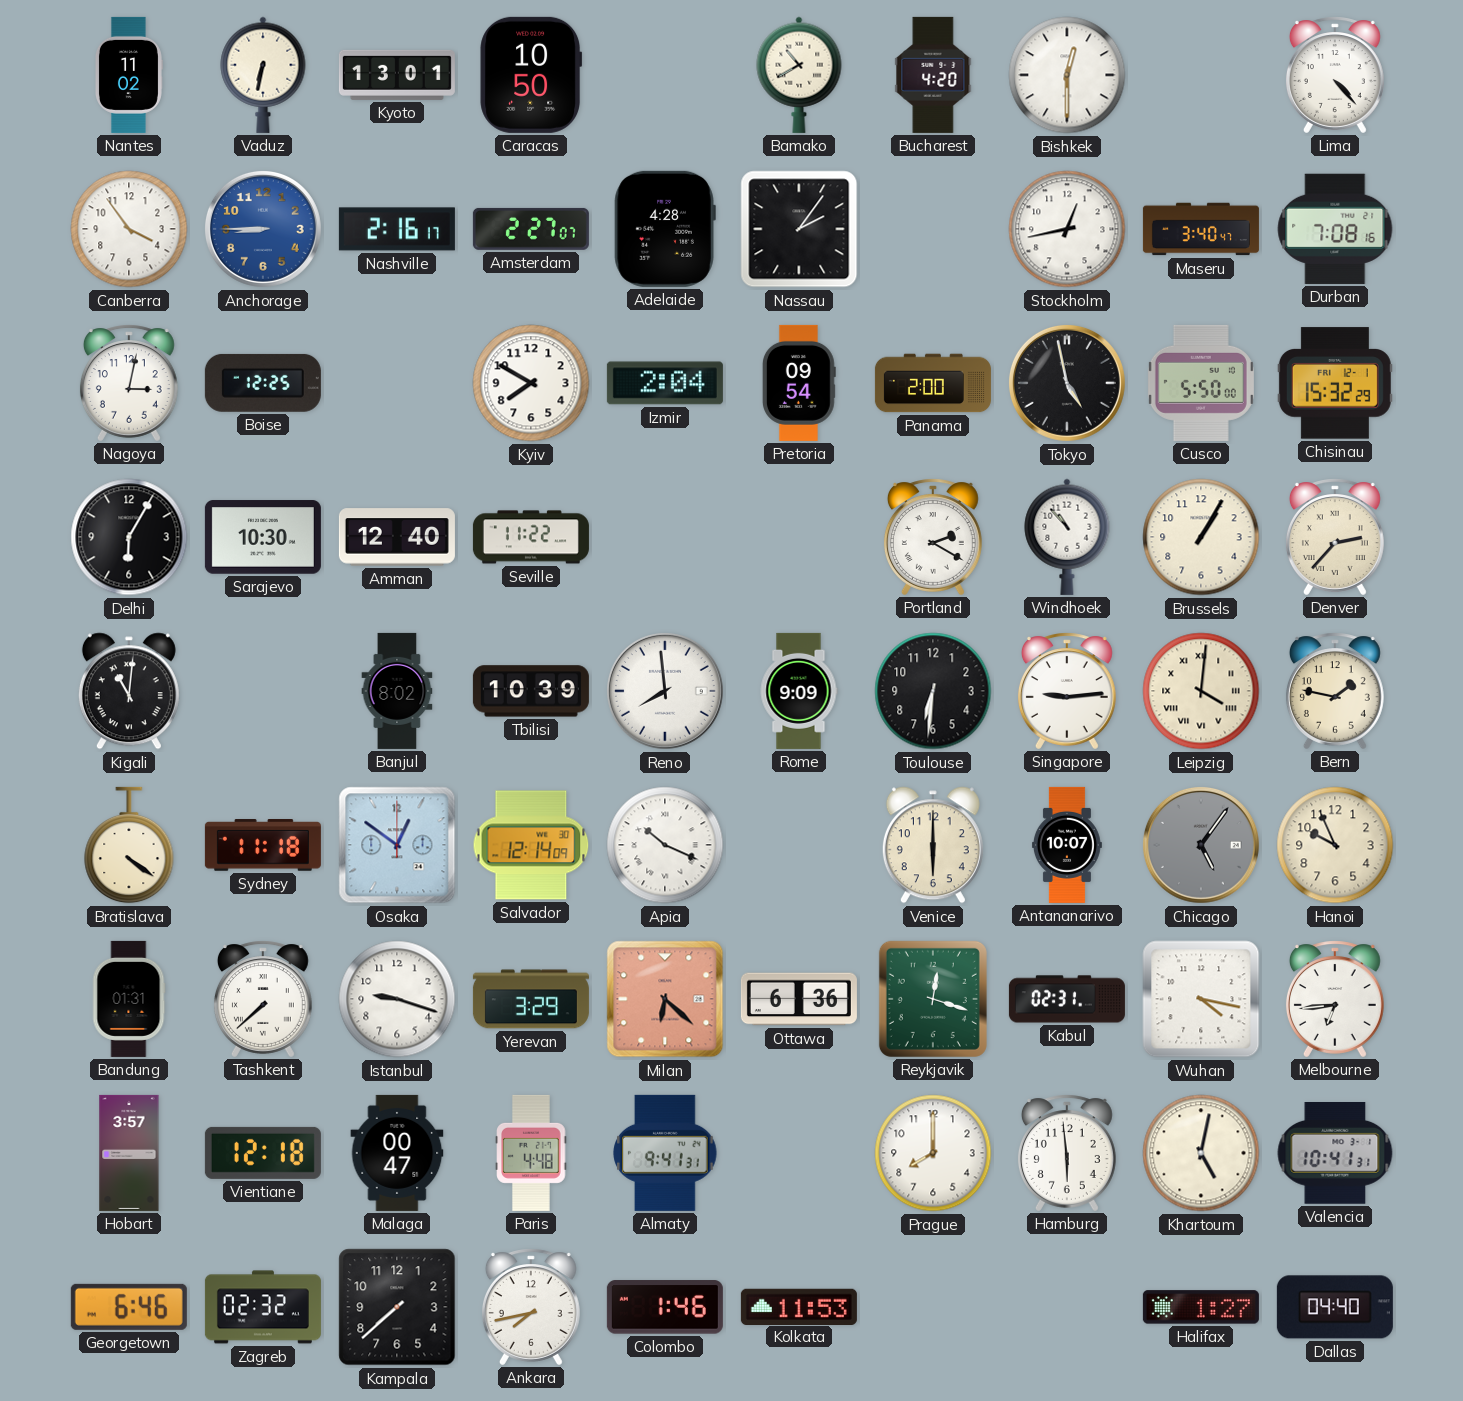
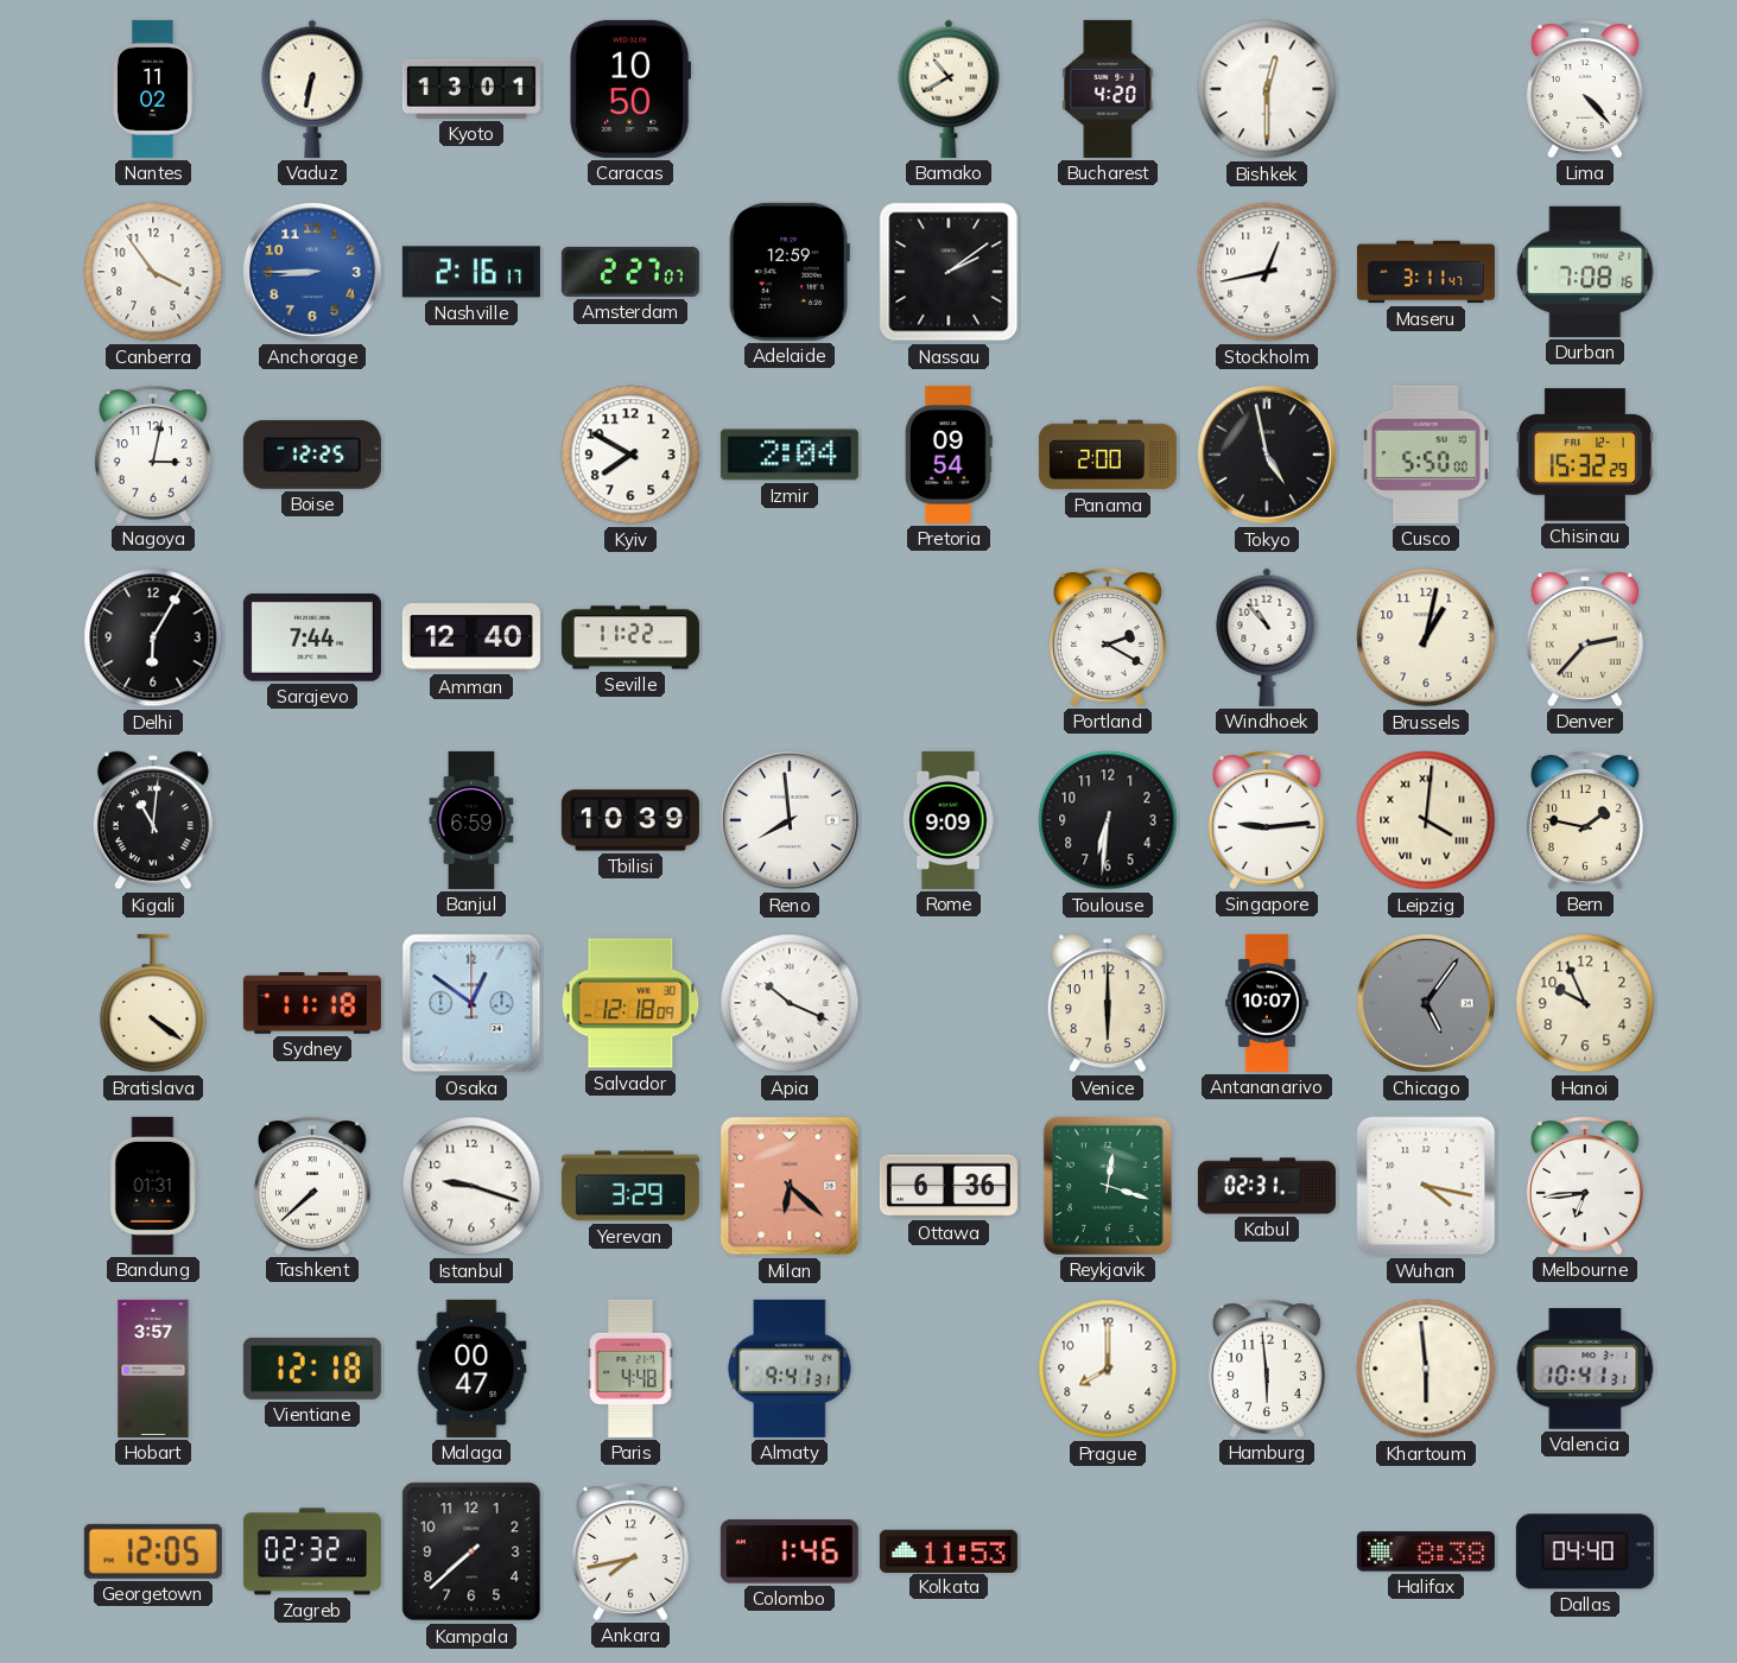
Adelaide: 4:28 -> 12:59
Nassau: 2:06 -> 2:09
Maseru: 3:40 -> 3:11
Sarajevo: 10:30 -> 7:44
Brussels: 1:05 -> 1:02
Banjul: 8:02 -> 6:59
Salvador: 12:14 -> 12:18
Khartoum: 5:02 -> 5:59
Georgetown: 6:46 -> 12:05
Halifax: 1:27 -> 8:38
